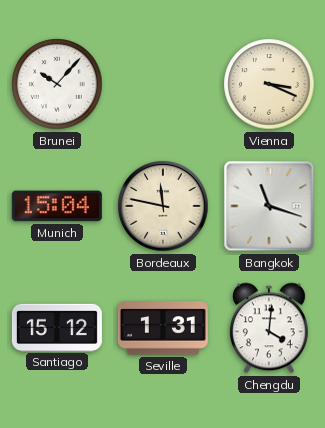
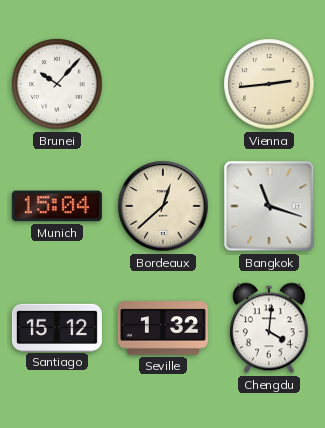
Vienna: 3:19 -> 2:44
Bordeaux: 11:47 -> 12:38
Seville: 1:31 -> 1:32
